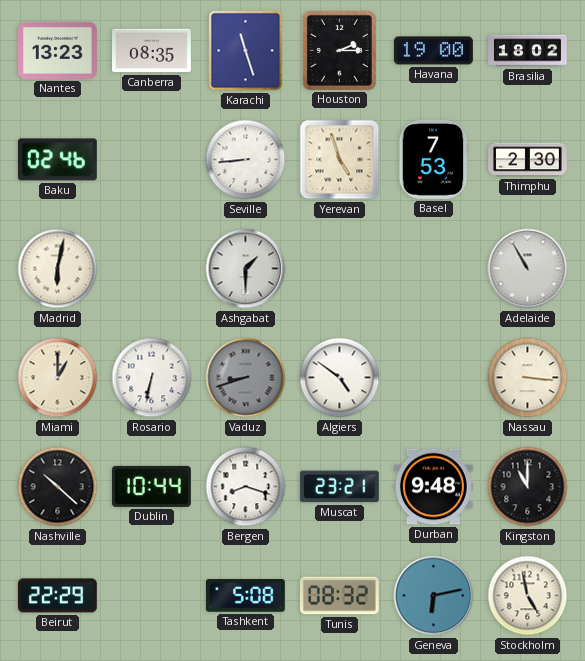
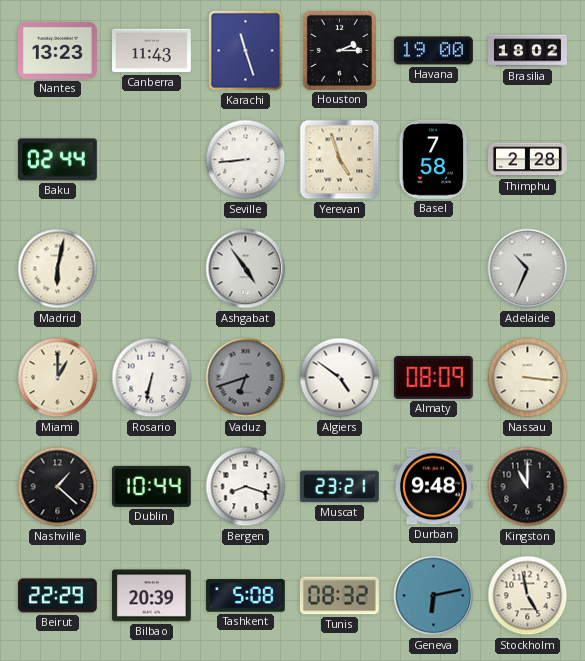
Canberra: 08:35 -> 11:43
Baku: 02:46 -> 02:44
Basel: 7:53 -> 7:58
Thimphu: 2:30 -> 2:28
Ashgabat: 1:30 -> 4:54
Adelaide: 10:55 -> 10:34
Vaduz: 8:42 -> 6:42
Almaty: none -> 08:09
Nashville: 10:22 -> 1:22
Bilbao: none -> 20:39
